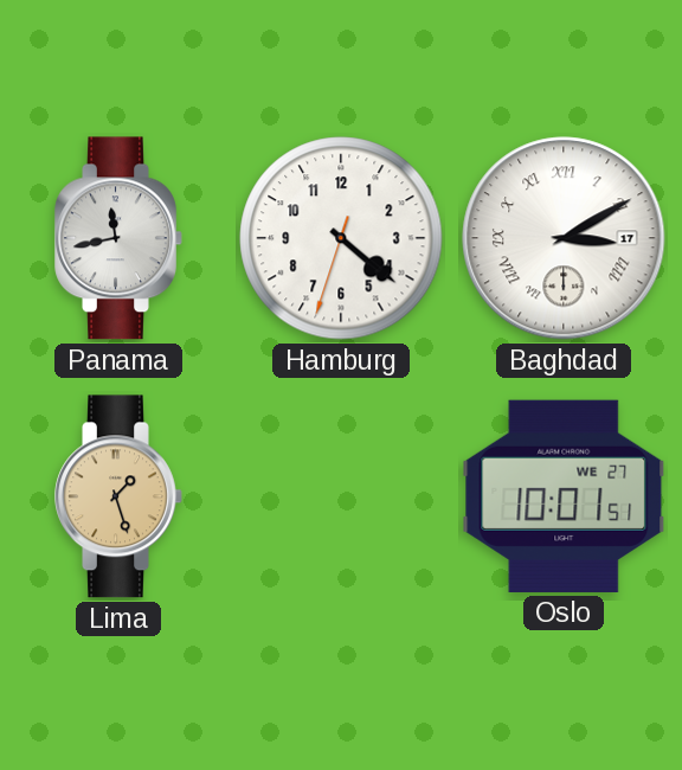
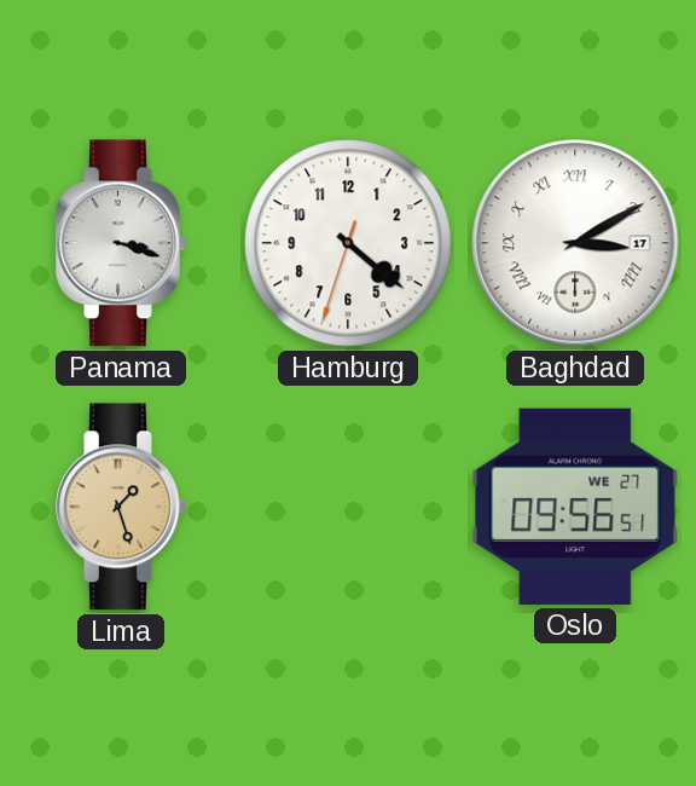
Panama: 11:43 -> 3:18
Oslo: 10:01 -> 09:56
